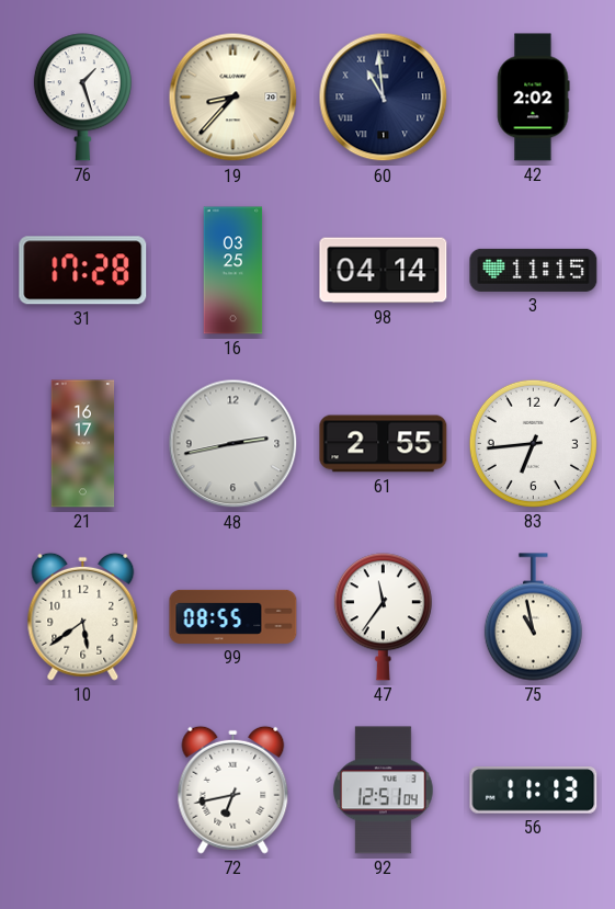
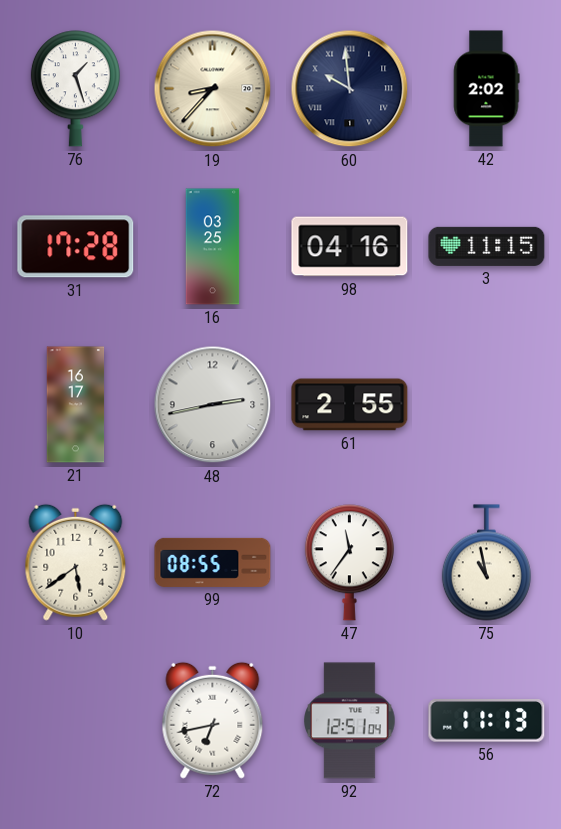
60: 10:59 -> 9:59
98: 04:14 -> 04:16
83: 6:44 -> none
